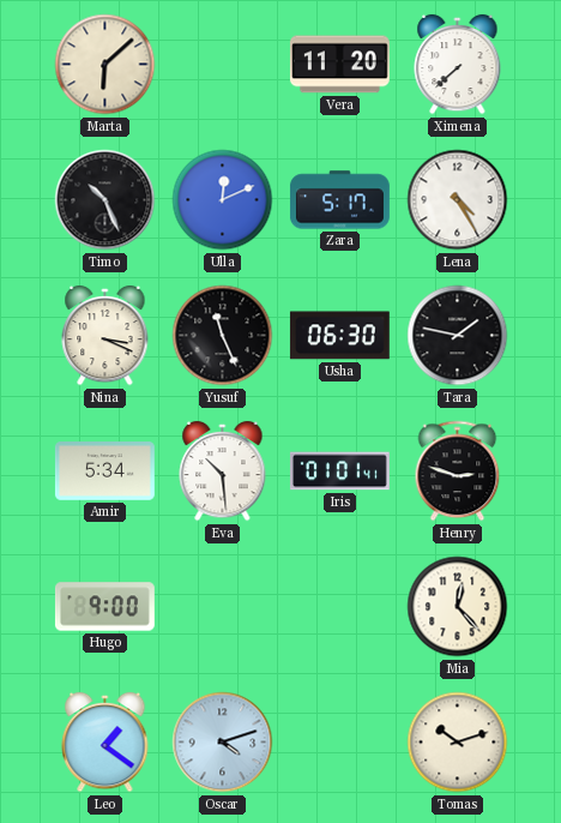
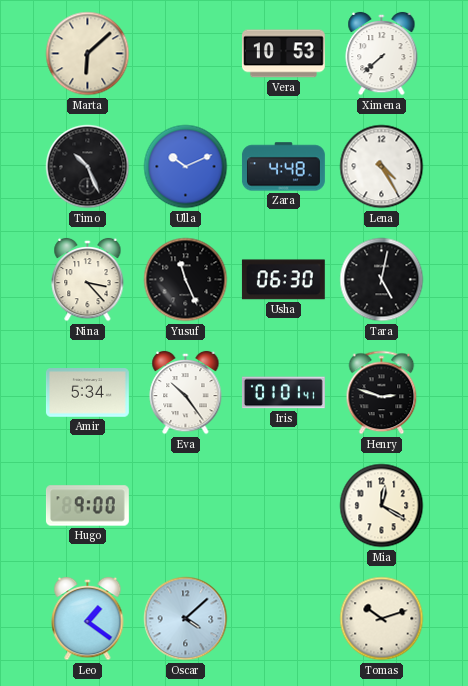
Vera: 11:20 -> 10:53
Ulla: 12:11 -> 10:11
Zara: 5:17 -> 4:48
Nina: 3:19 -> 3:23
Tara: 1:47 -> 5:02
Eva: 10:29 -> 10:24
Mia: 12:23 -> 12:20
Oscar: 4:12 -> 4:08
